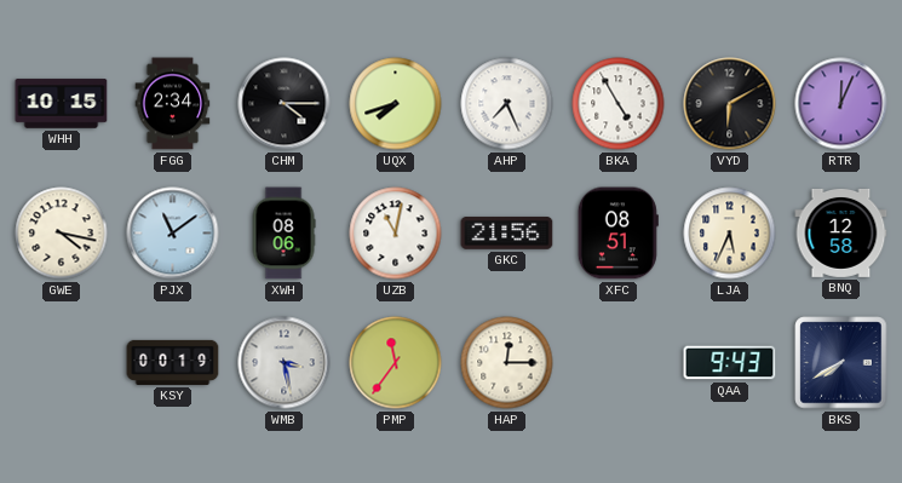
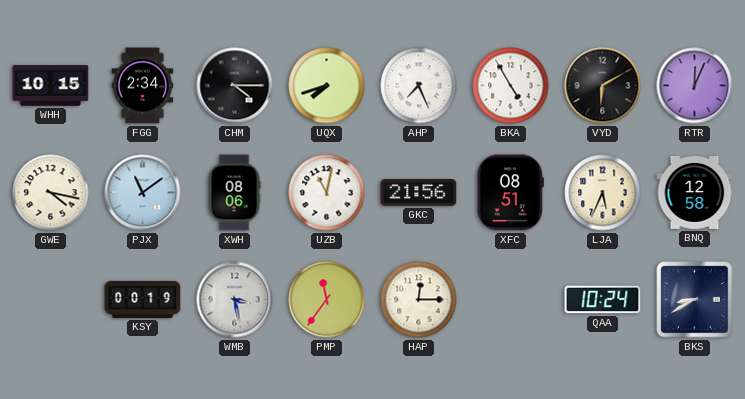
QAA: 9:43 -> 10:24
BKS: 7:40 -> 8:40
